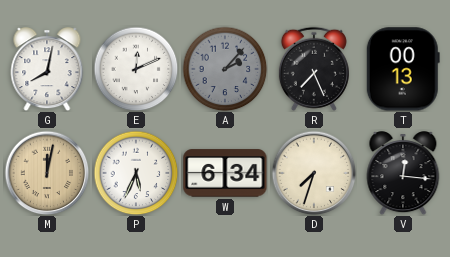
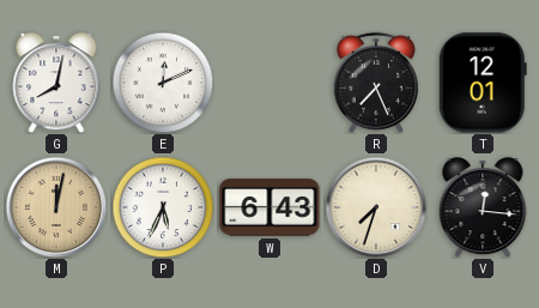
A: 2:07 -> none
T: 00:13 -> 12:01
W: 6:34 -> 6:43
